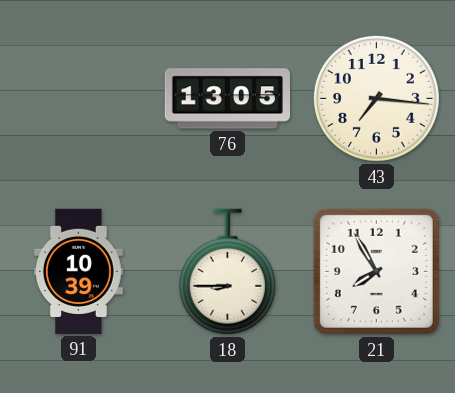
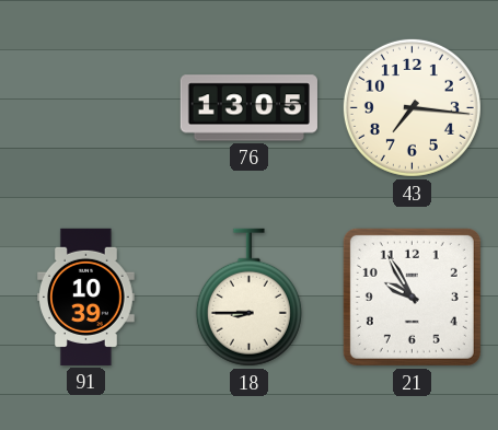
21: 7:55 -> 9:55
